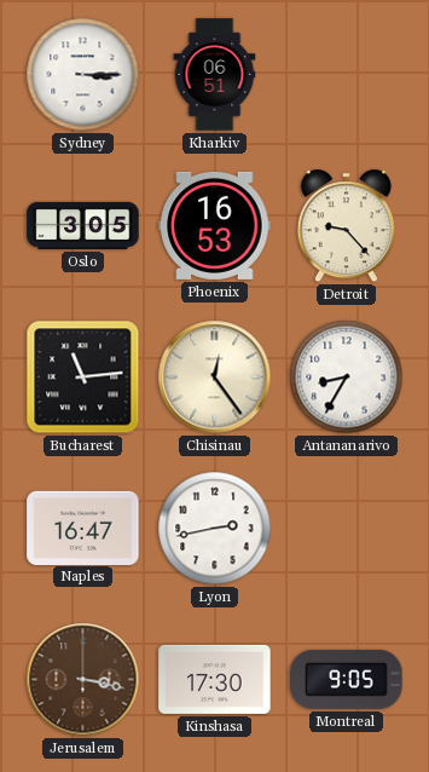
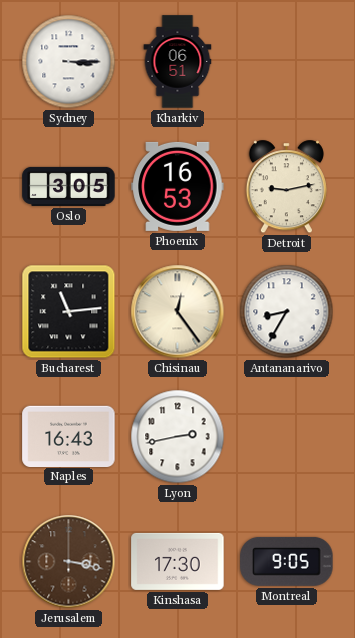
Detroit: 9:23 -> 9:13
Naples: 16:47 -> 16:43
